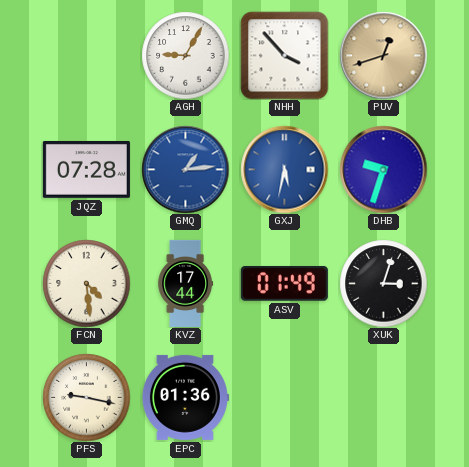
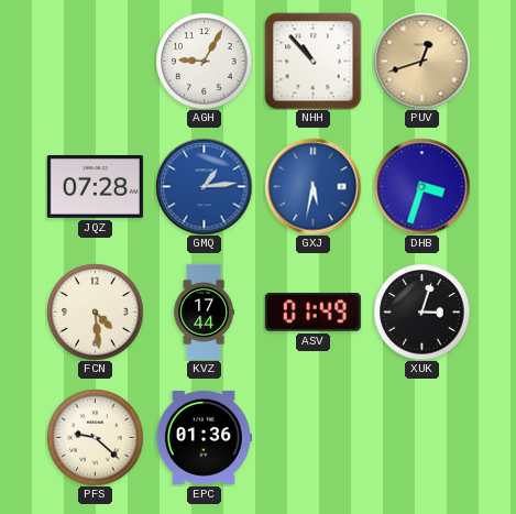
NHH: 3:53 -> 10:53
DHB: 9:33 -> 3:33
PFS: 9:17 -> 9:22
